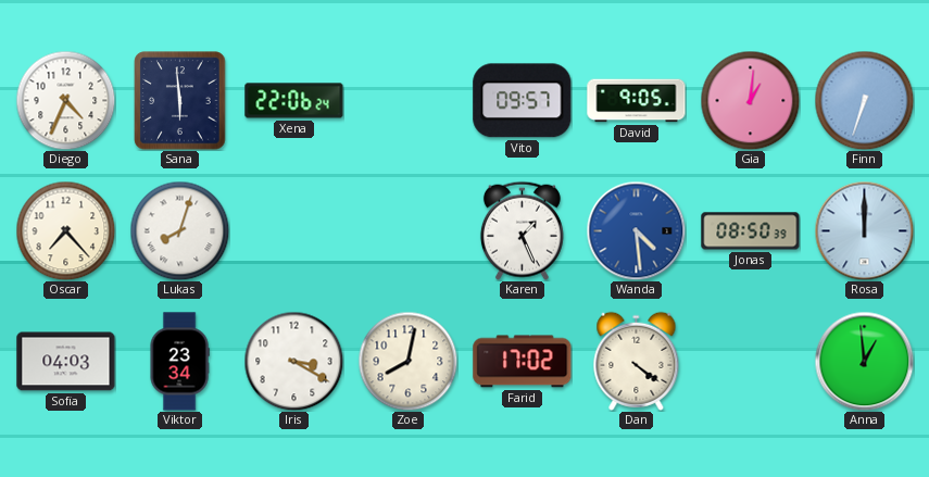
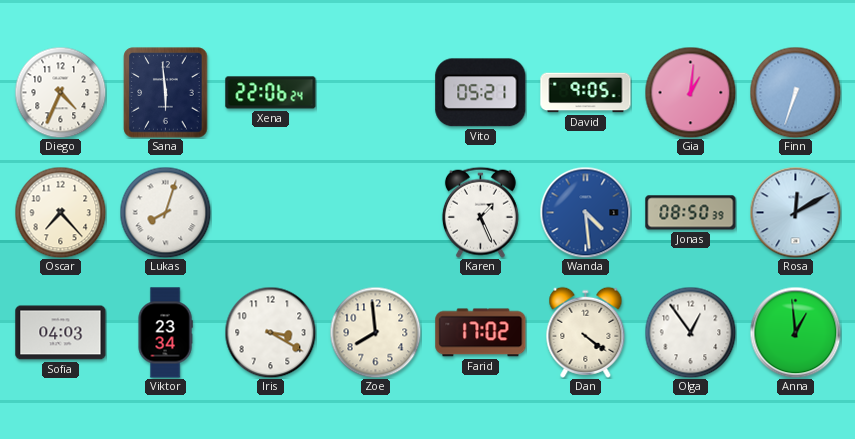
Vito: 09:57 -> 05:21
Rosa: 12:00 -> 12:10
Zoe: 8:02 -> 7:59
Olga: none -> 12:54
